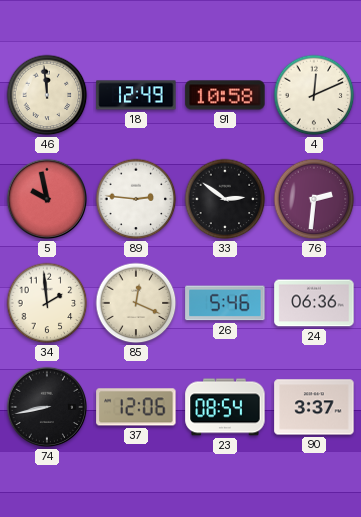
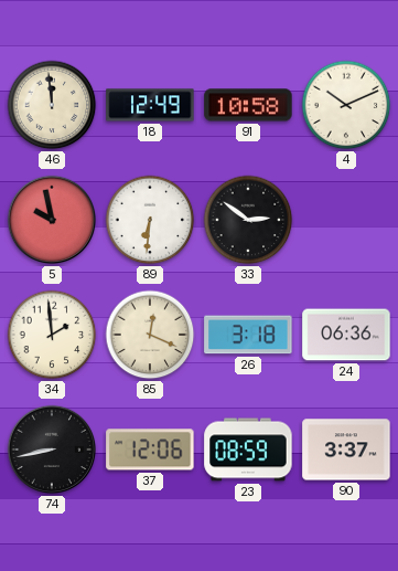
4: 12:11 -> 10:11
89: 2:46 -> 6:31
76: 2:31 -> none
26: 5:46 -> 3:18
23: 08:54 -> 08:59
